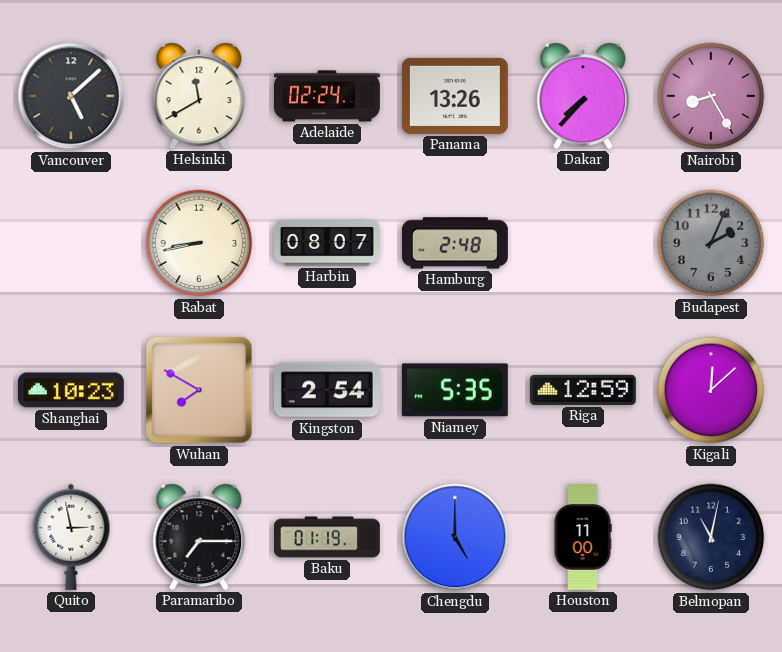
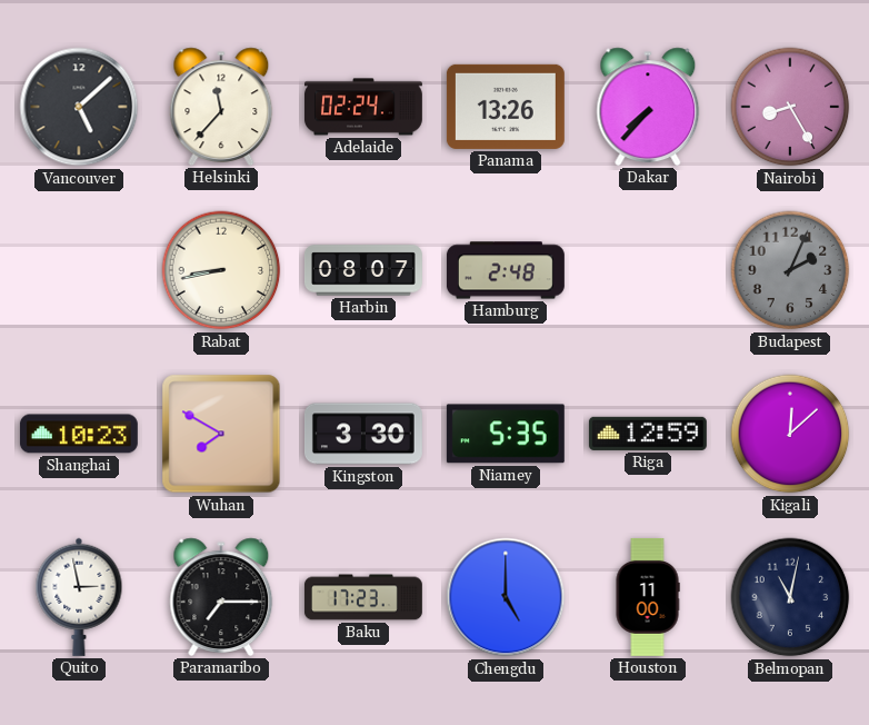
Helsinki: 11:40 -> 11:37
Kingston: 2:54 -> 3:30
Baku: 01:19 -> 17:23
